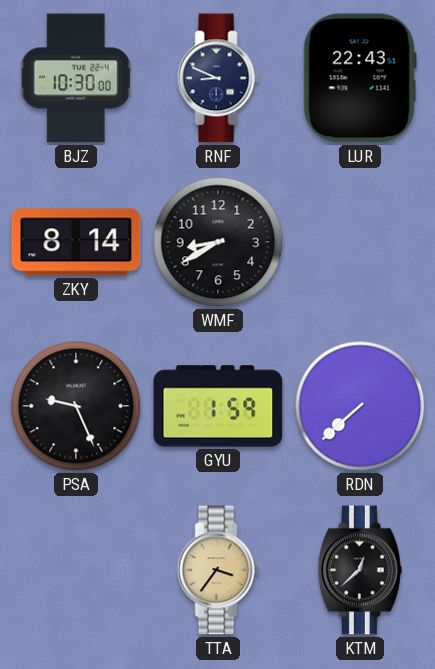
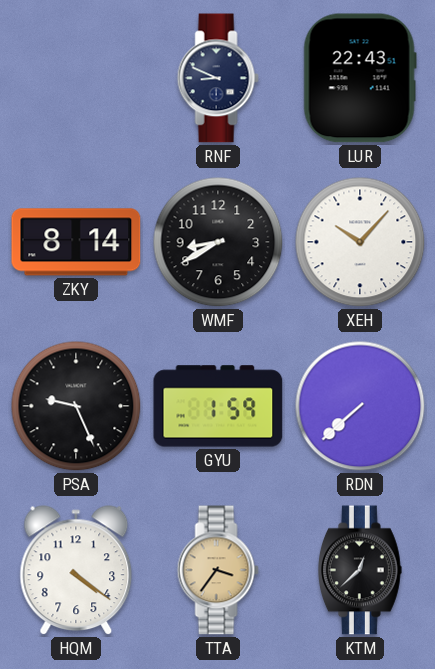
BJZ: 10:30 -> none
XEH: none -> 10:07
HQM: none -> 4:21
